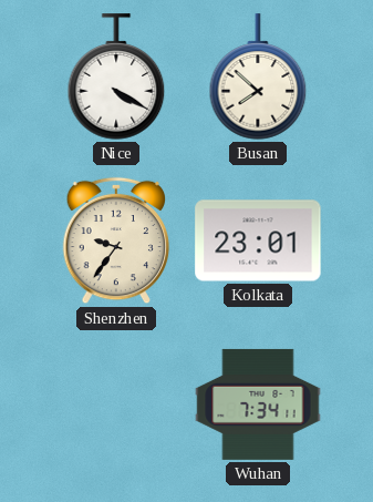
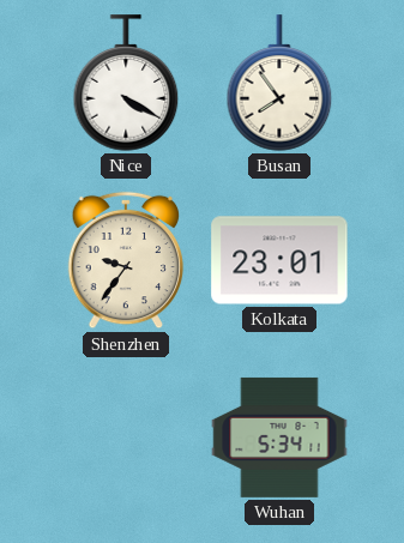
Busan: 7:52 -> 7:54
Wuhan: 7:34 -> 5:34
